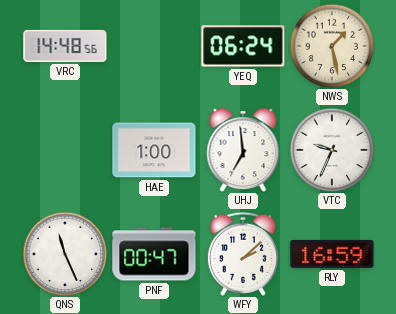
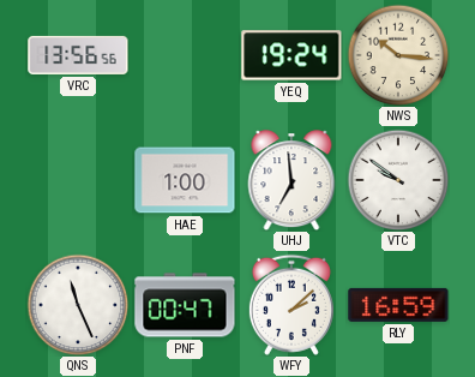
VRC: 14:48 -> 13:56
YEQ: 06:24 -> 19:24
NWS: 1:28 -> 10:16
VTC: 9:34 -> 9:51
